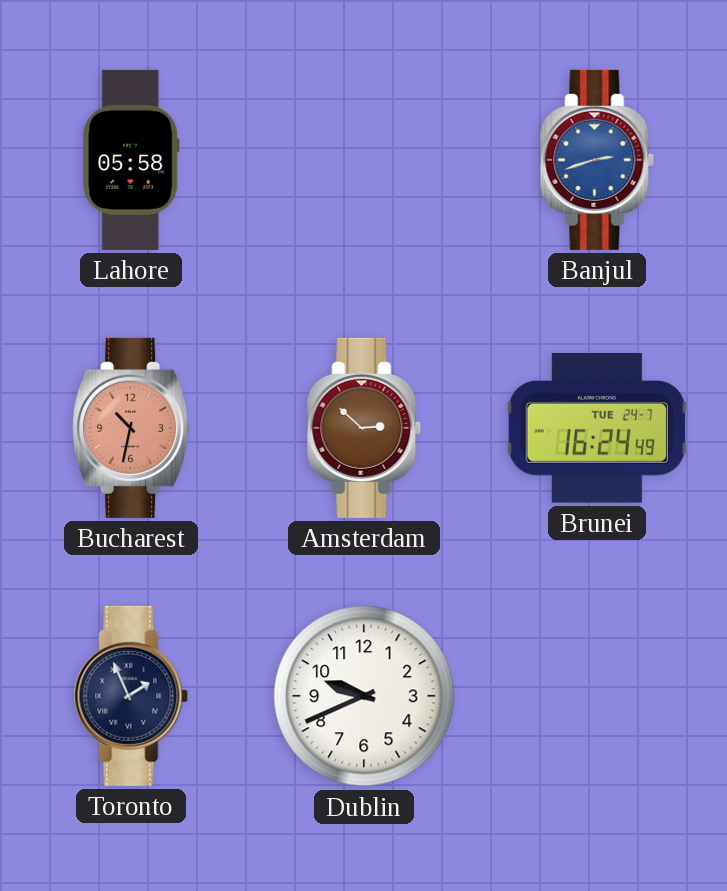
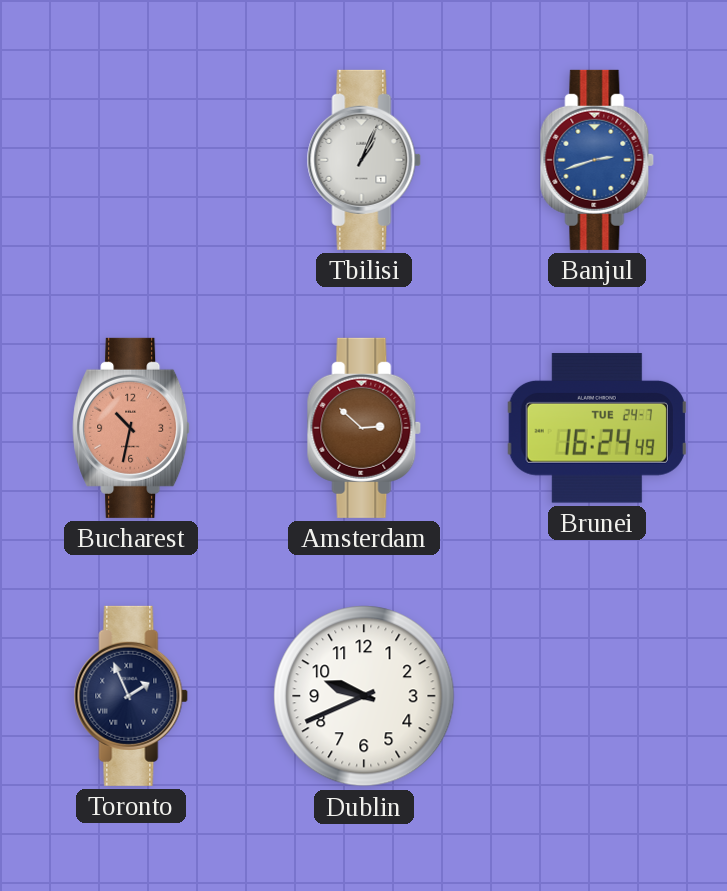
Lahore: 05:58 -> none
Tbilisi: none -> 1:04
